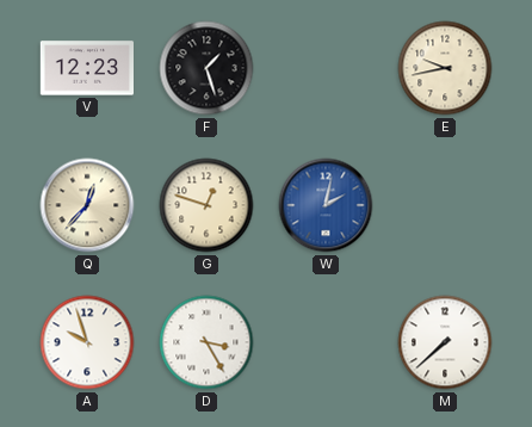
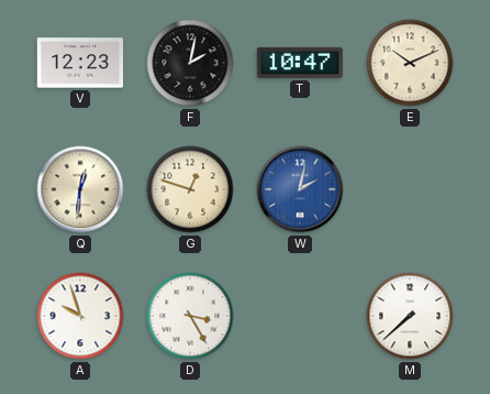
F: 1:27 -> 2:02
T: none -> 10:47
E: 9:43 -> 10:11
Q: 12:37 -> 12:31
